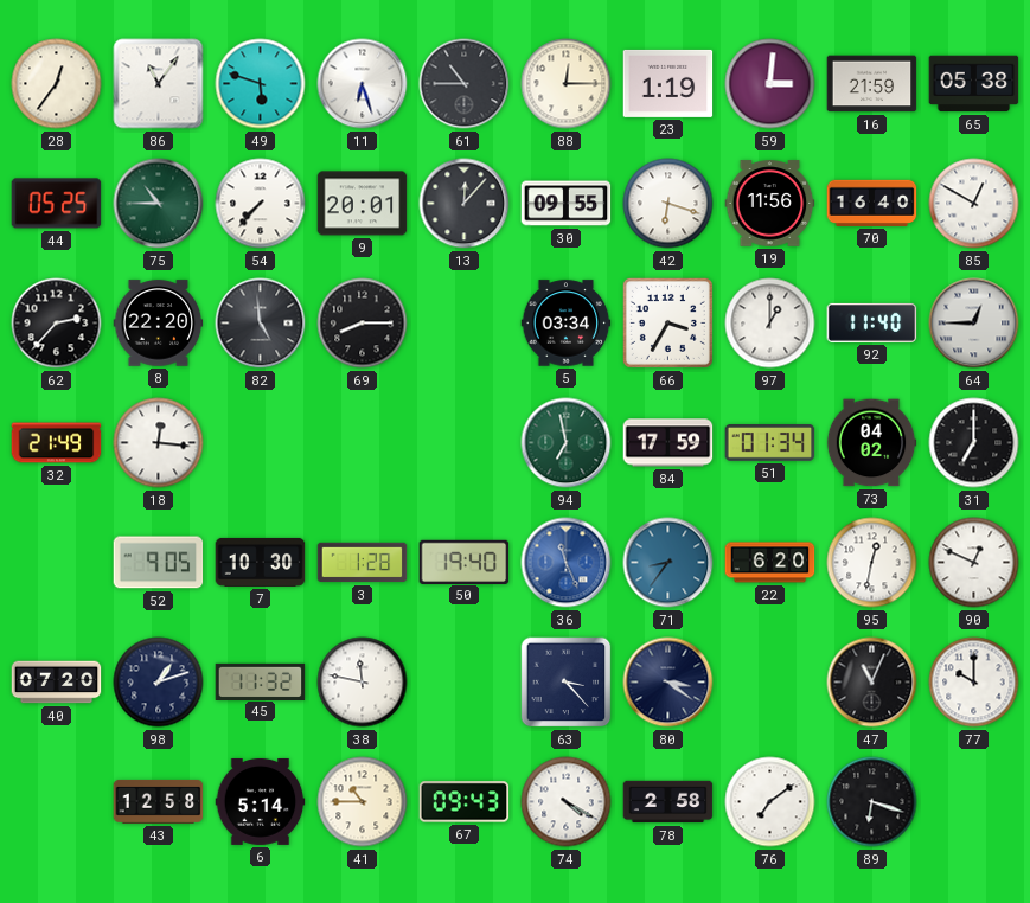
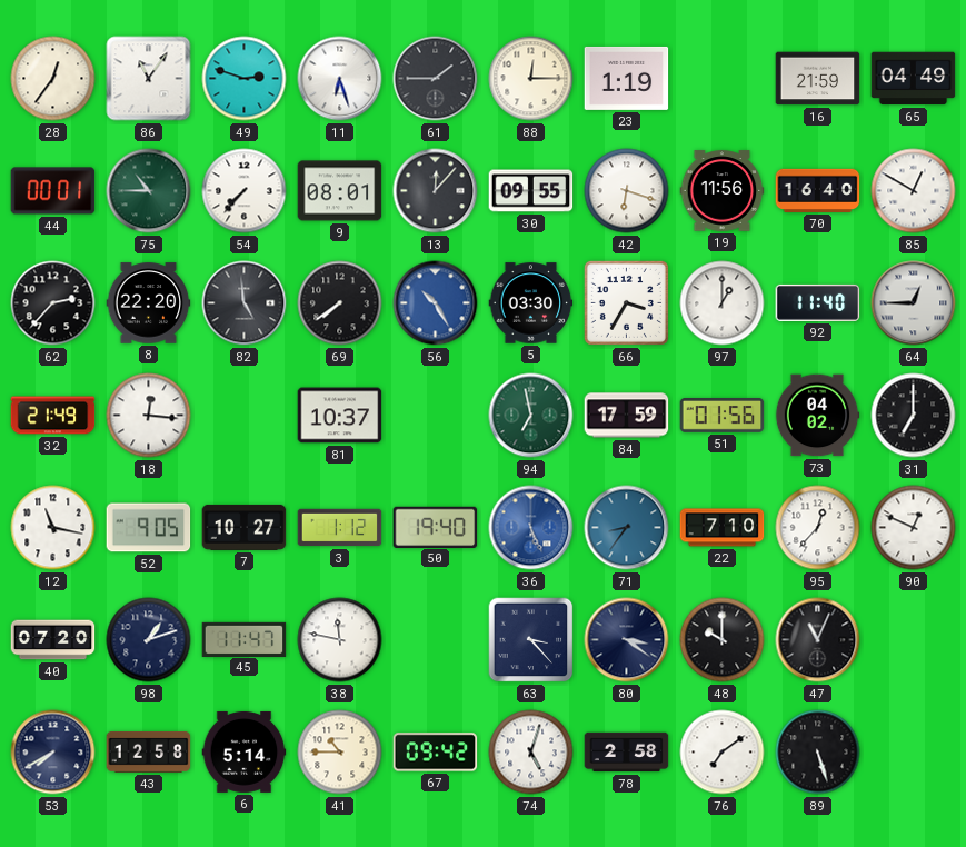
49: 5:48 -> 2:48
61: 10:45 -> 1:45
59: 3:01 -> none
65: 05:38 -> 04:49
44: 05:25 -> 00:01
9: 20:01 -> 08:01
69: 8:15 -> 7:39
56: none -> 10:25
5: 03:34 -> 03:30
81: none -> 10:37
51: 01:34 -> 01:56
12: none -> 11:17
7: 10:30 -> 10:27
3: 1:28 -> 1:12
36: 11:26 -> 5:26
22: 6:20 -> 7:10
95: 12:32 -> 12:37
45: 11:32 -> 11:47
48: none -> 10:00
77: 10:00 -> none
53: none -> 7:40
67: 09:43 -> 09:42
74: 4:20 -> 5:03
89: 6:18 -> 5:27
